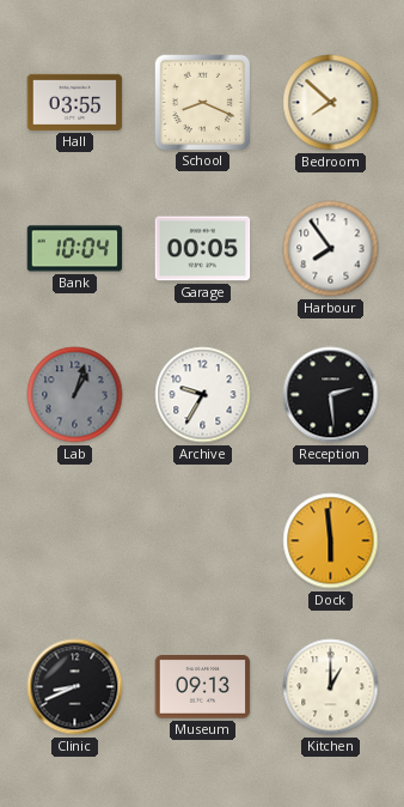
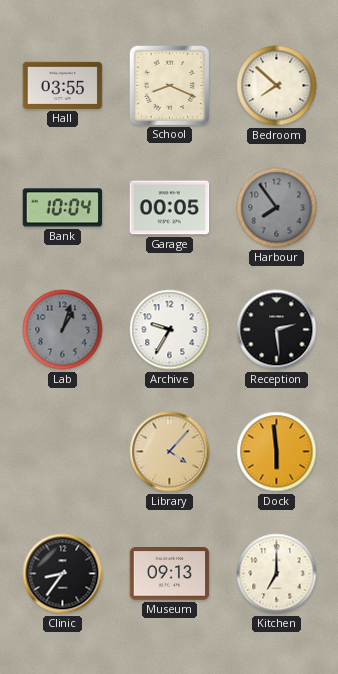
Harbour dial: white -> grey
Library: none -> 4:07
Clinic: 8:41 -> 8:36
Kitchen: 1:00 -> 7:00
